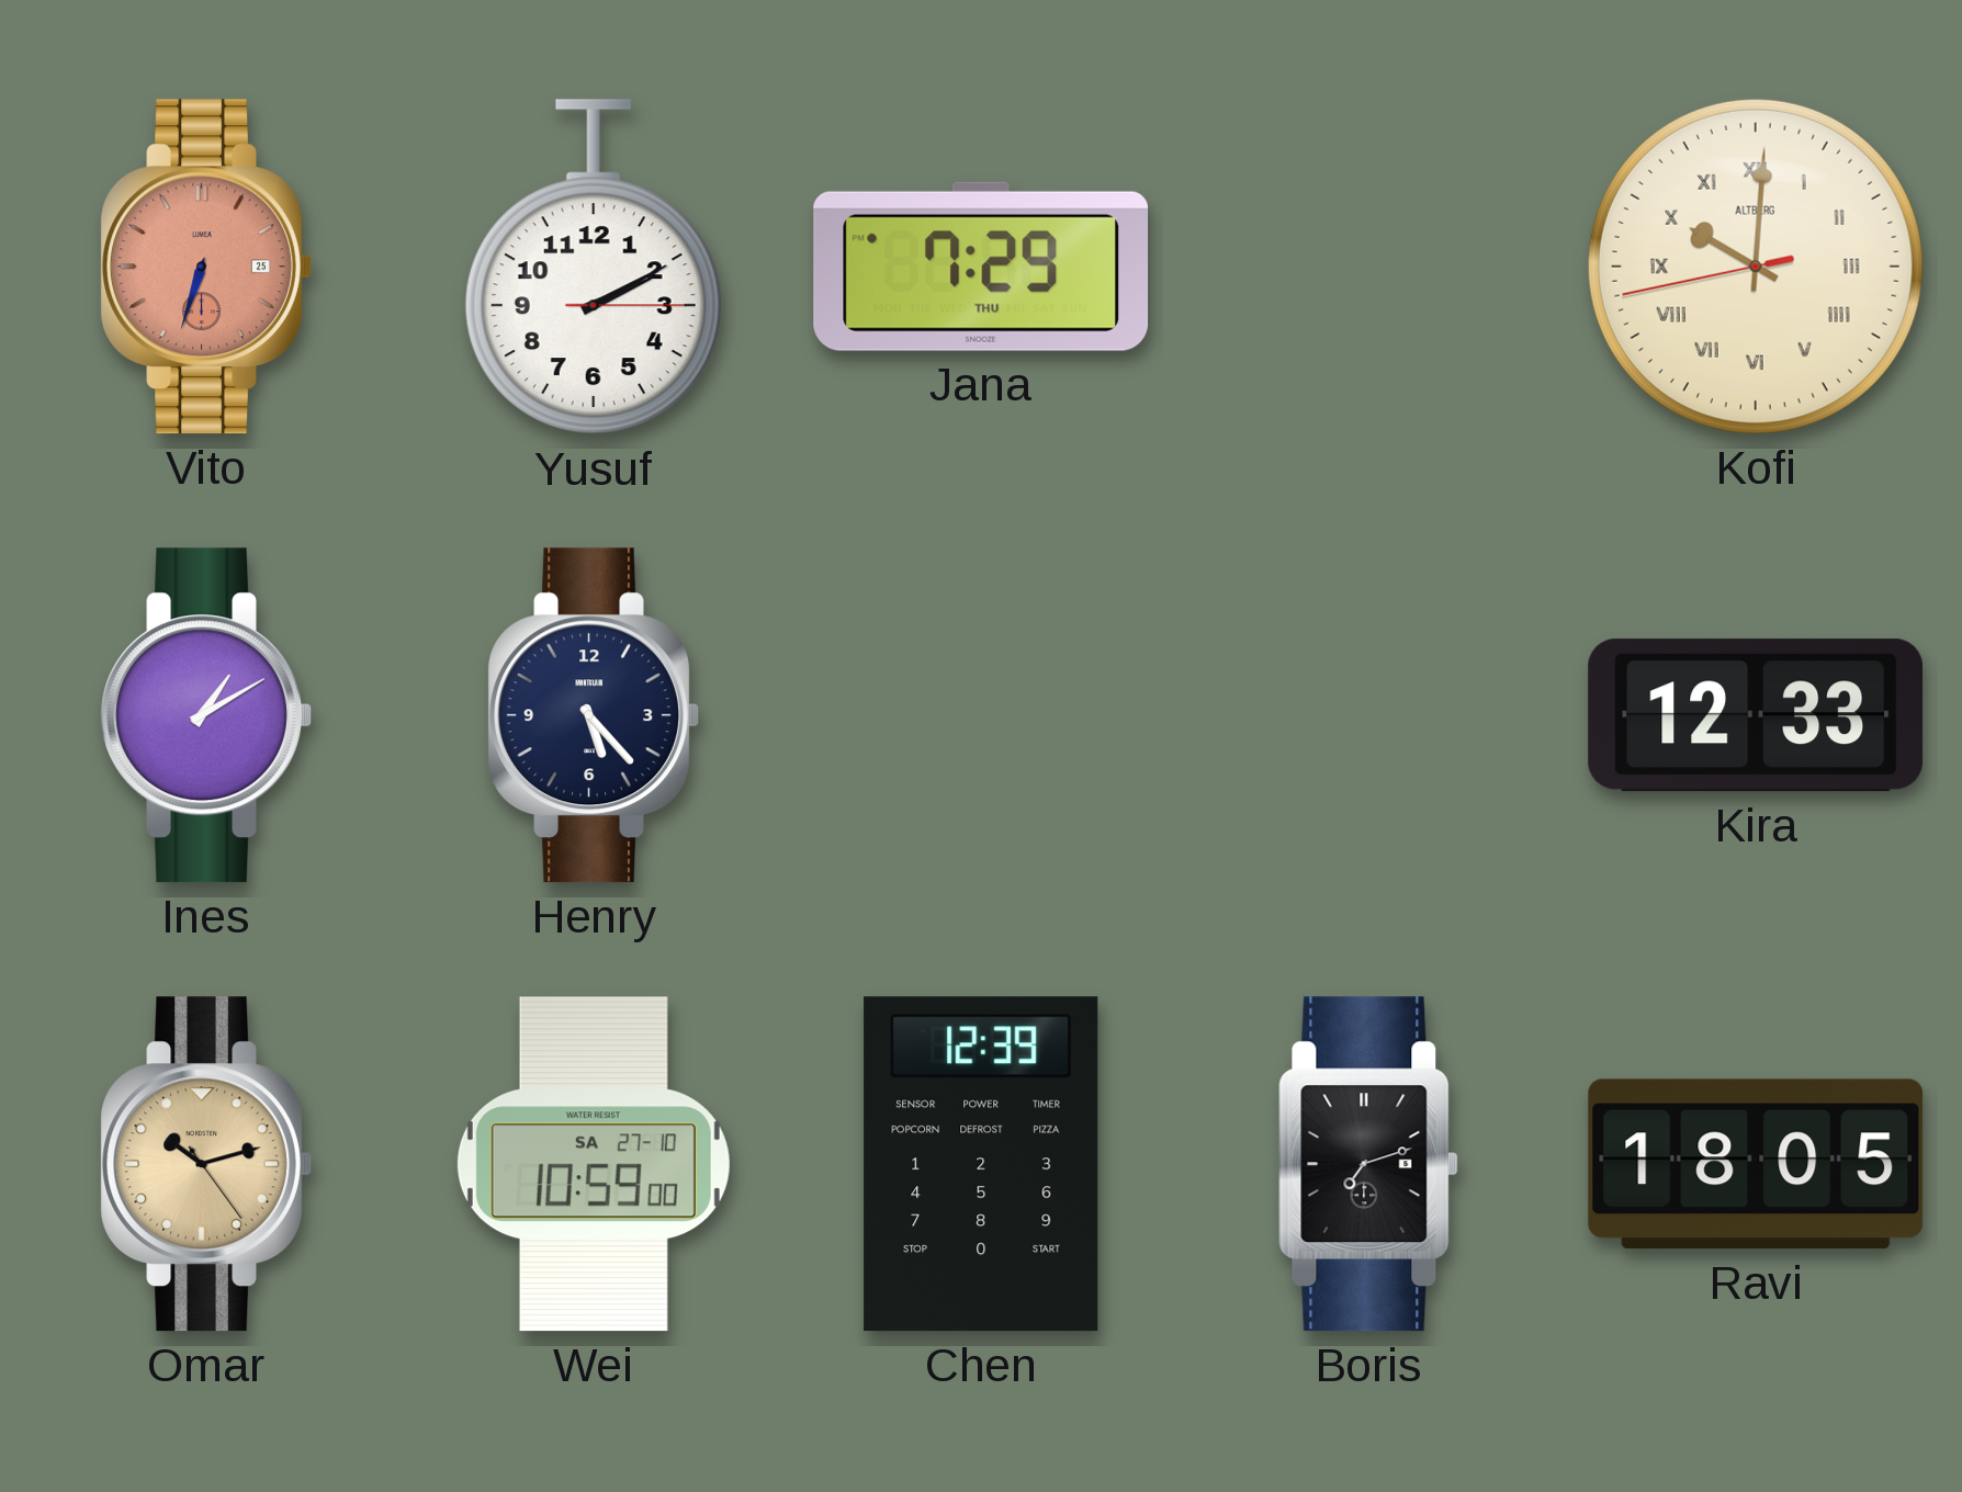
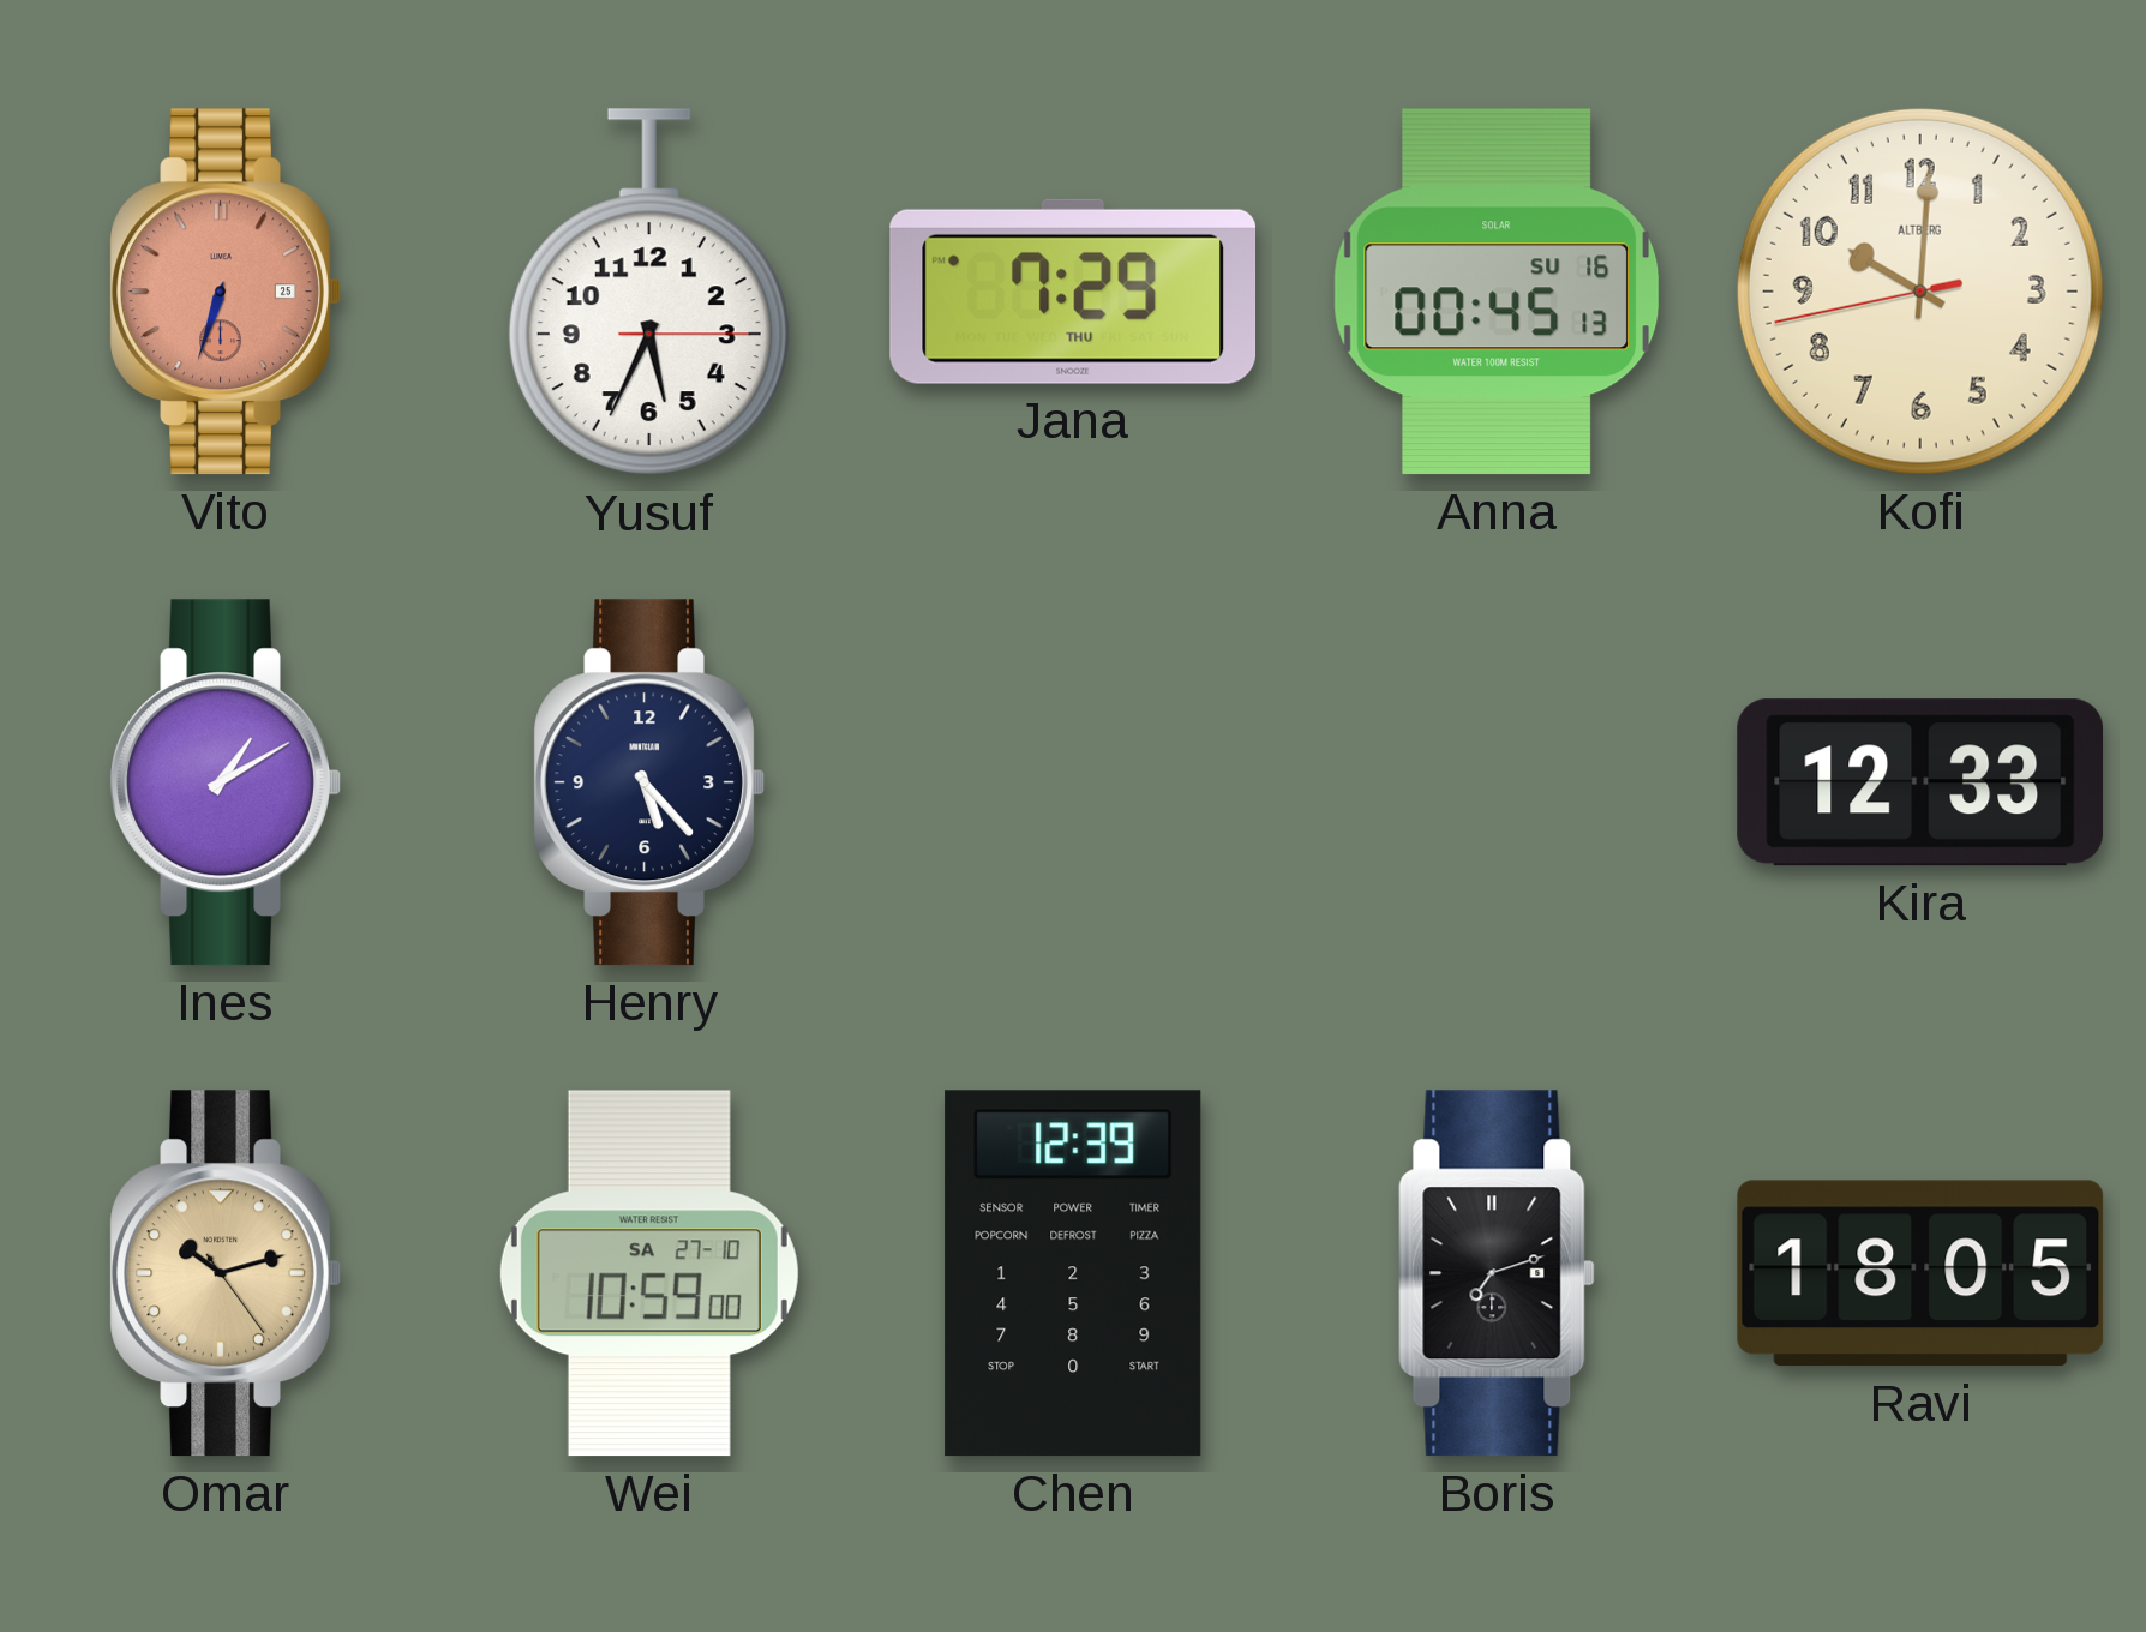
Yusuf: 2:10 -> 5:34
Anna: none -> 00:45
Kofi numerals: Roman -> Arabic
